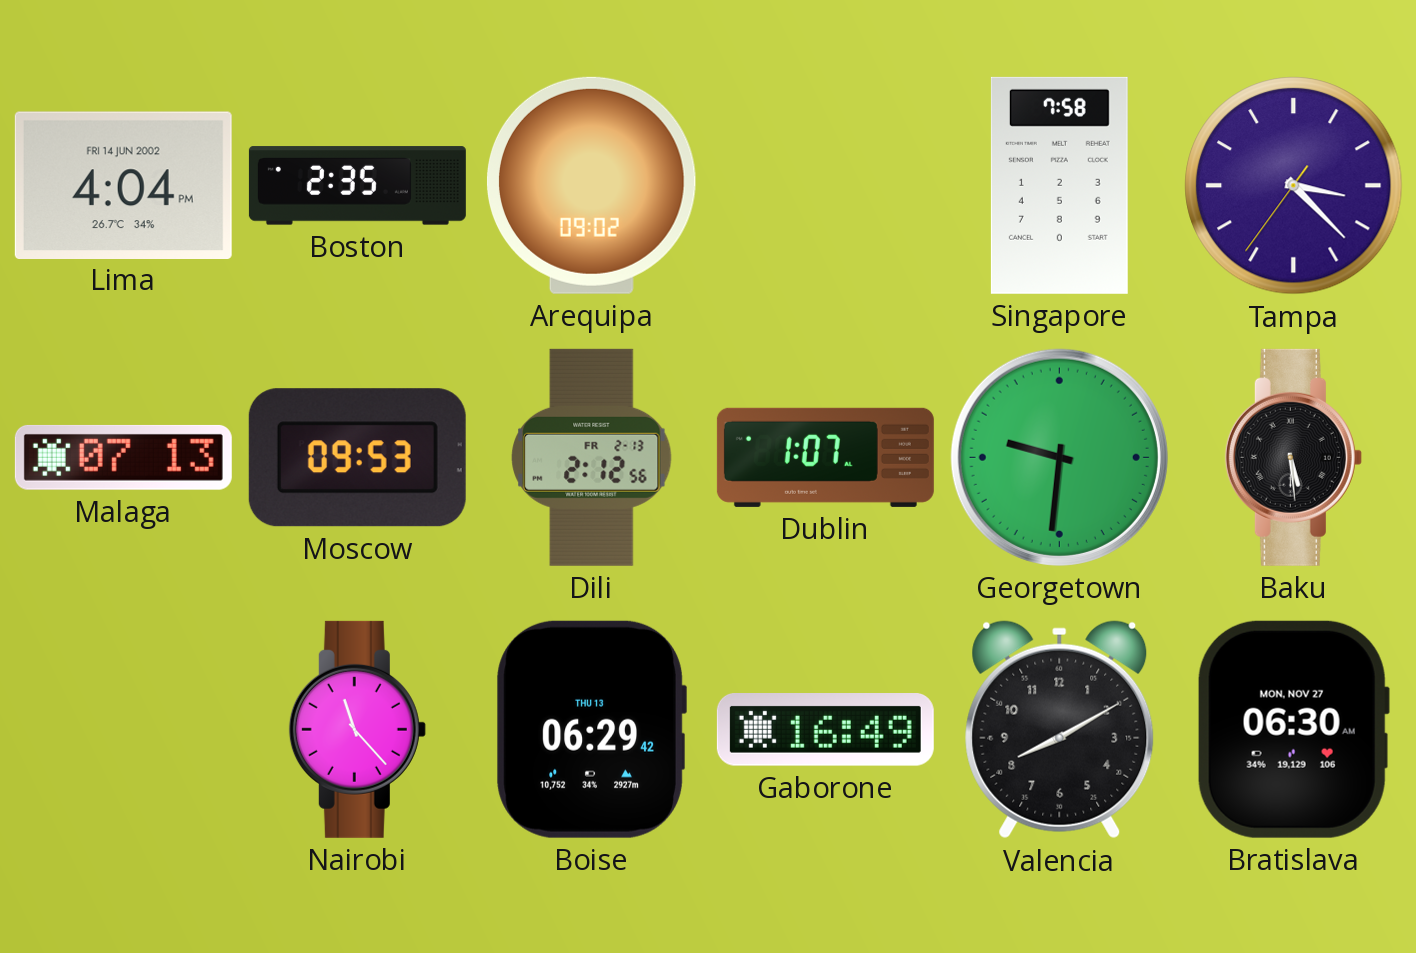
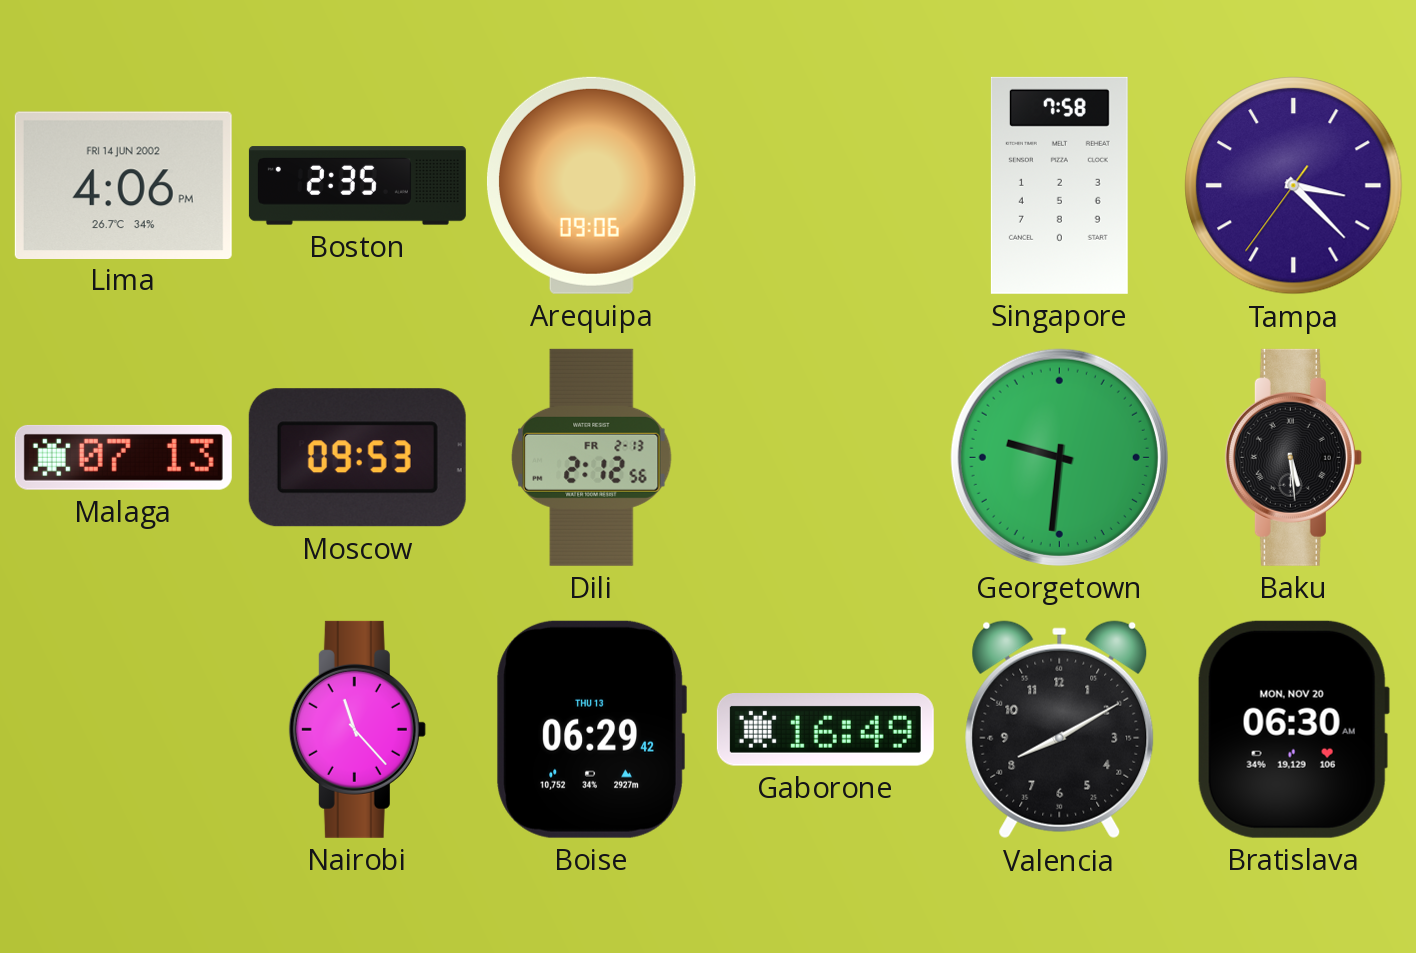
Lima: 4:04 -> 4:06
Arequipa: 09:02 -> 09:06
Dublin: 1:07 -> none
Bratislava date: MON, NOV 27 -> MON, NOV 20
